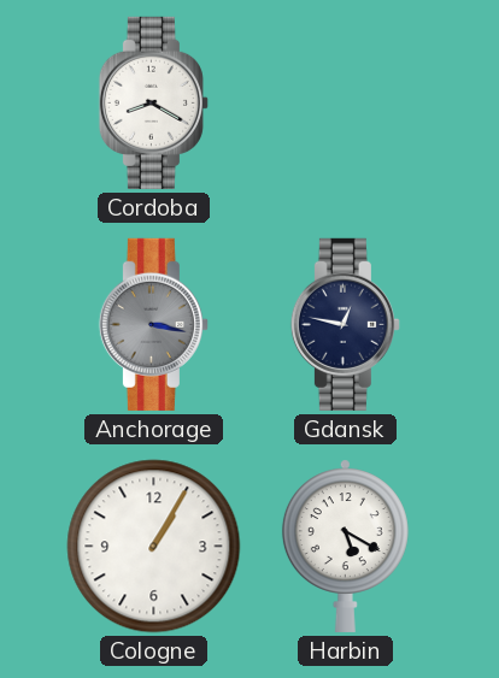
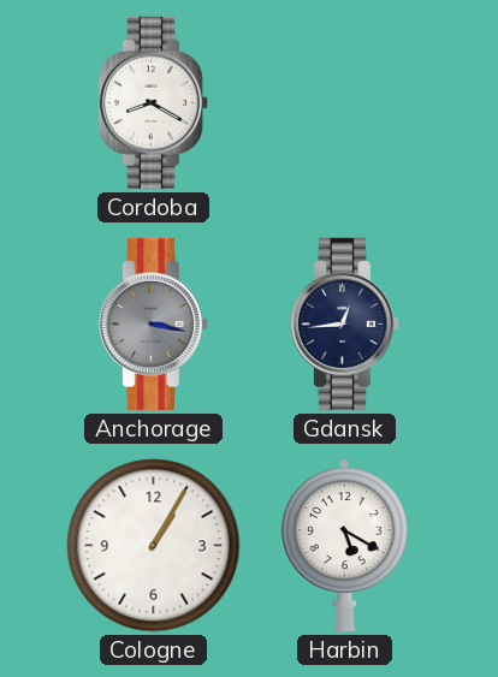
Gdansk: 12:47 -> 12:44
